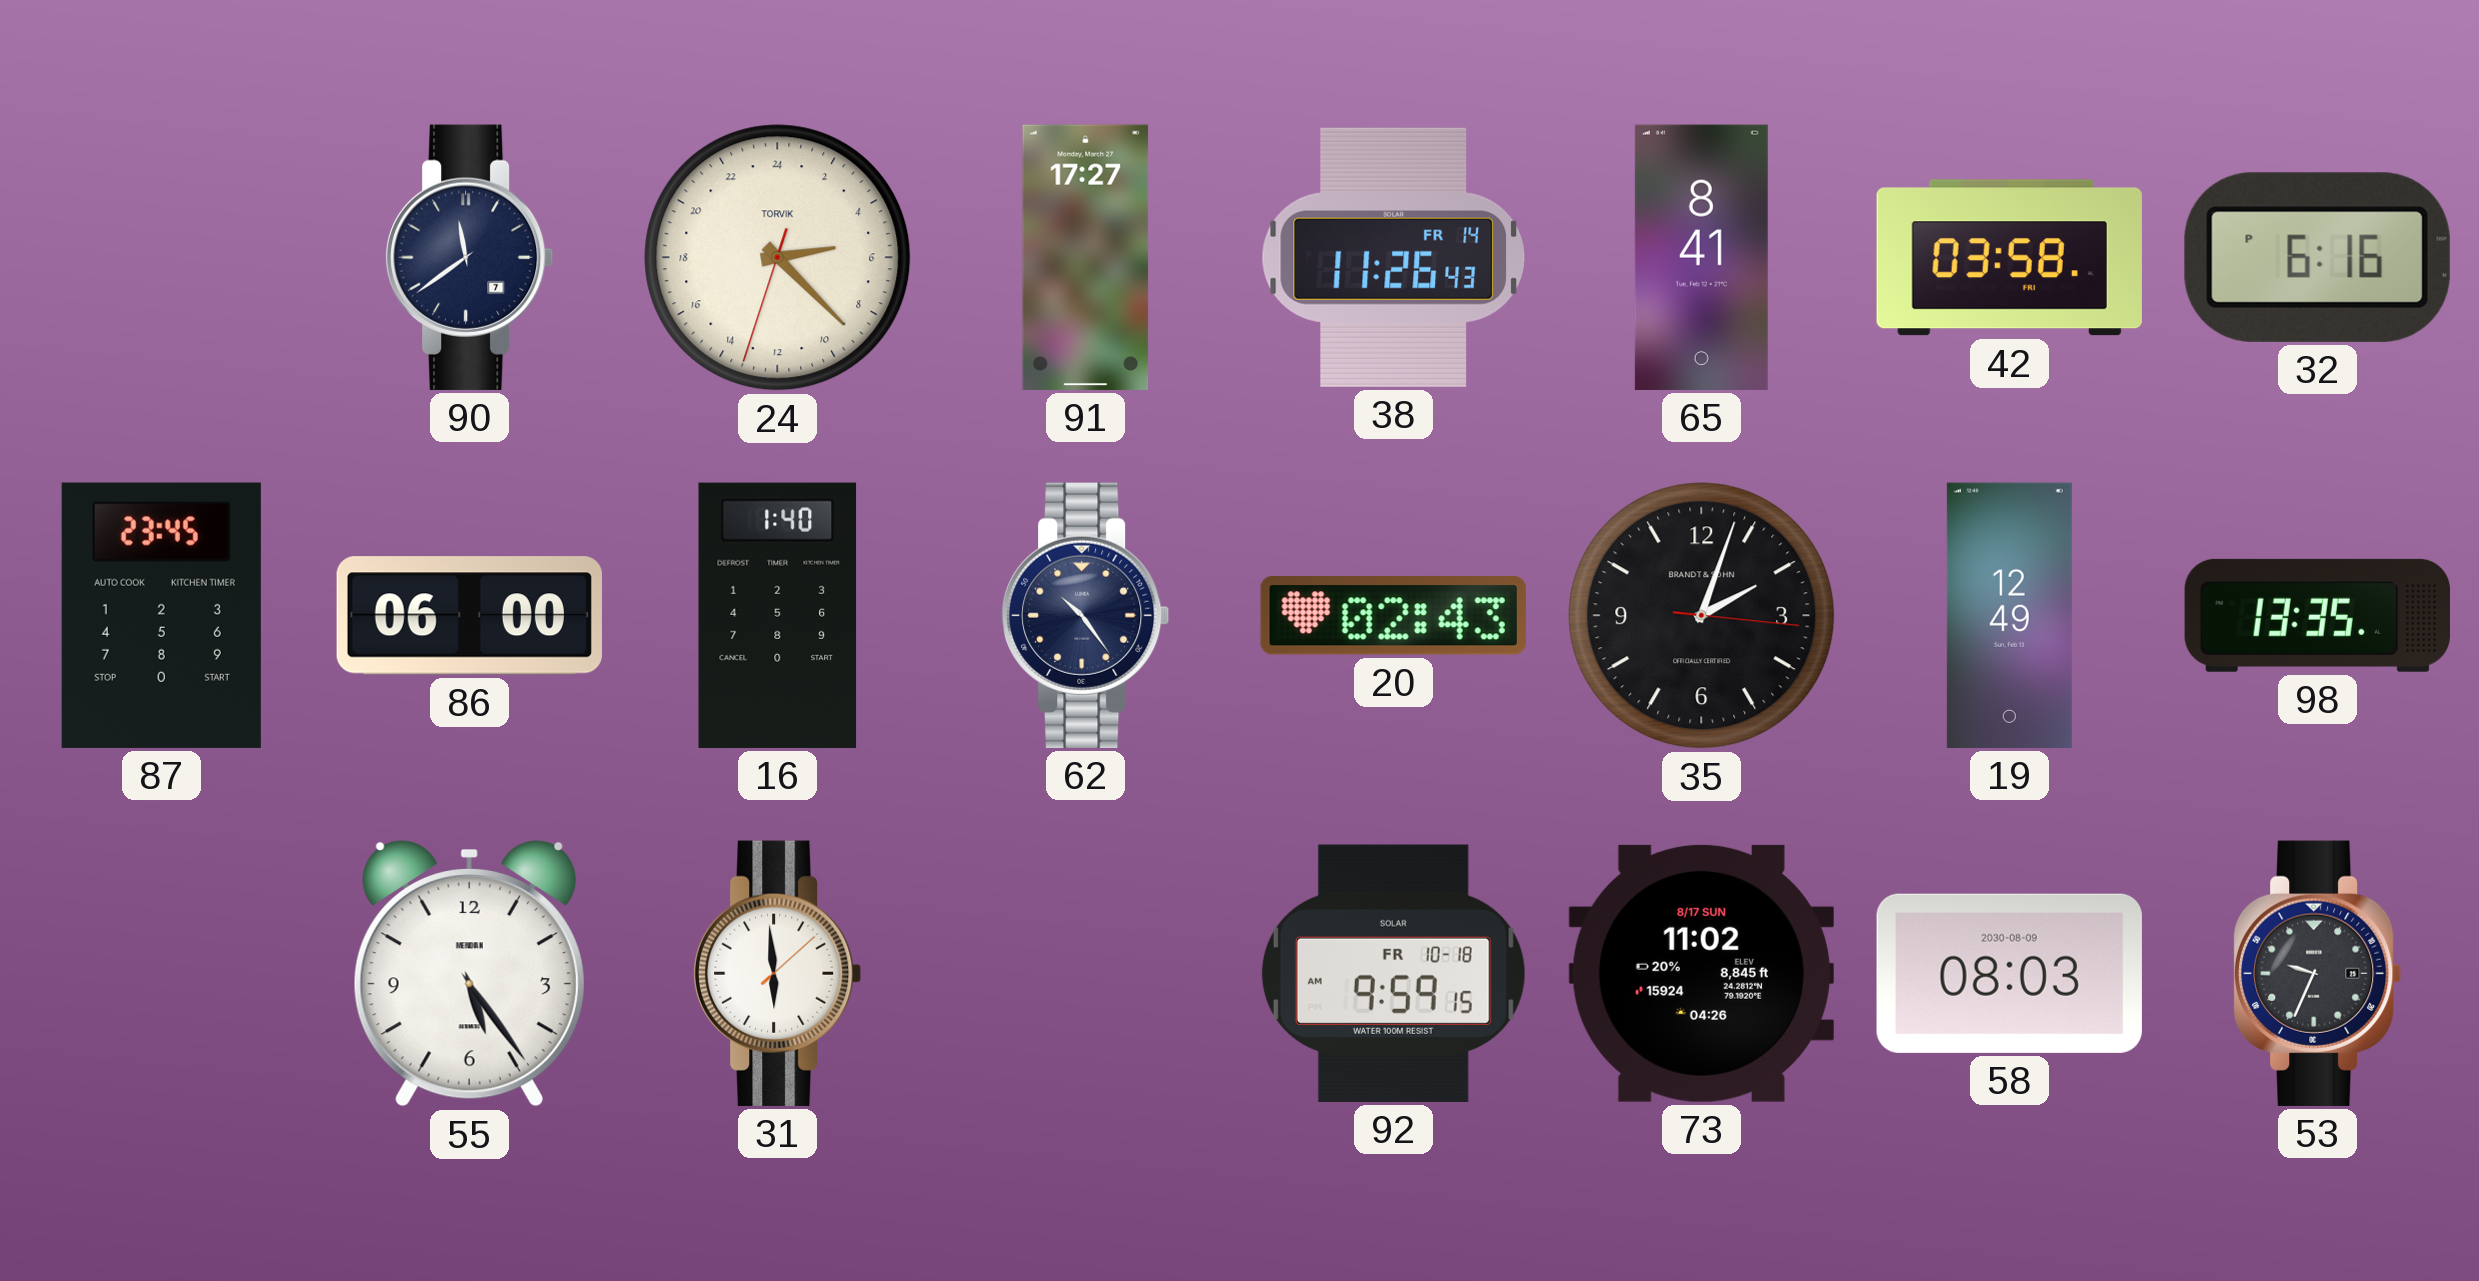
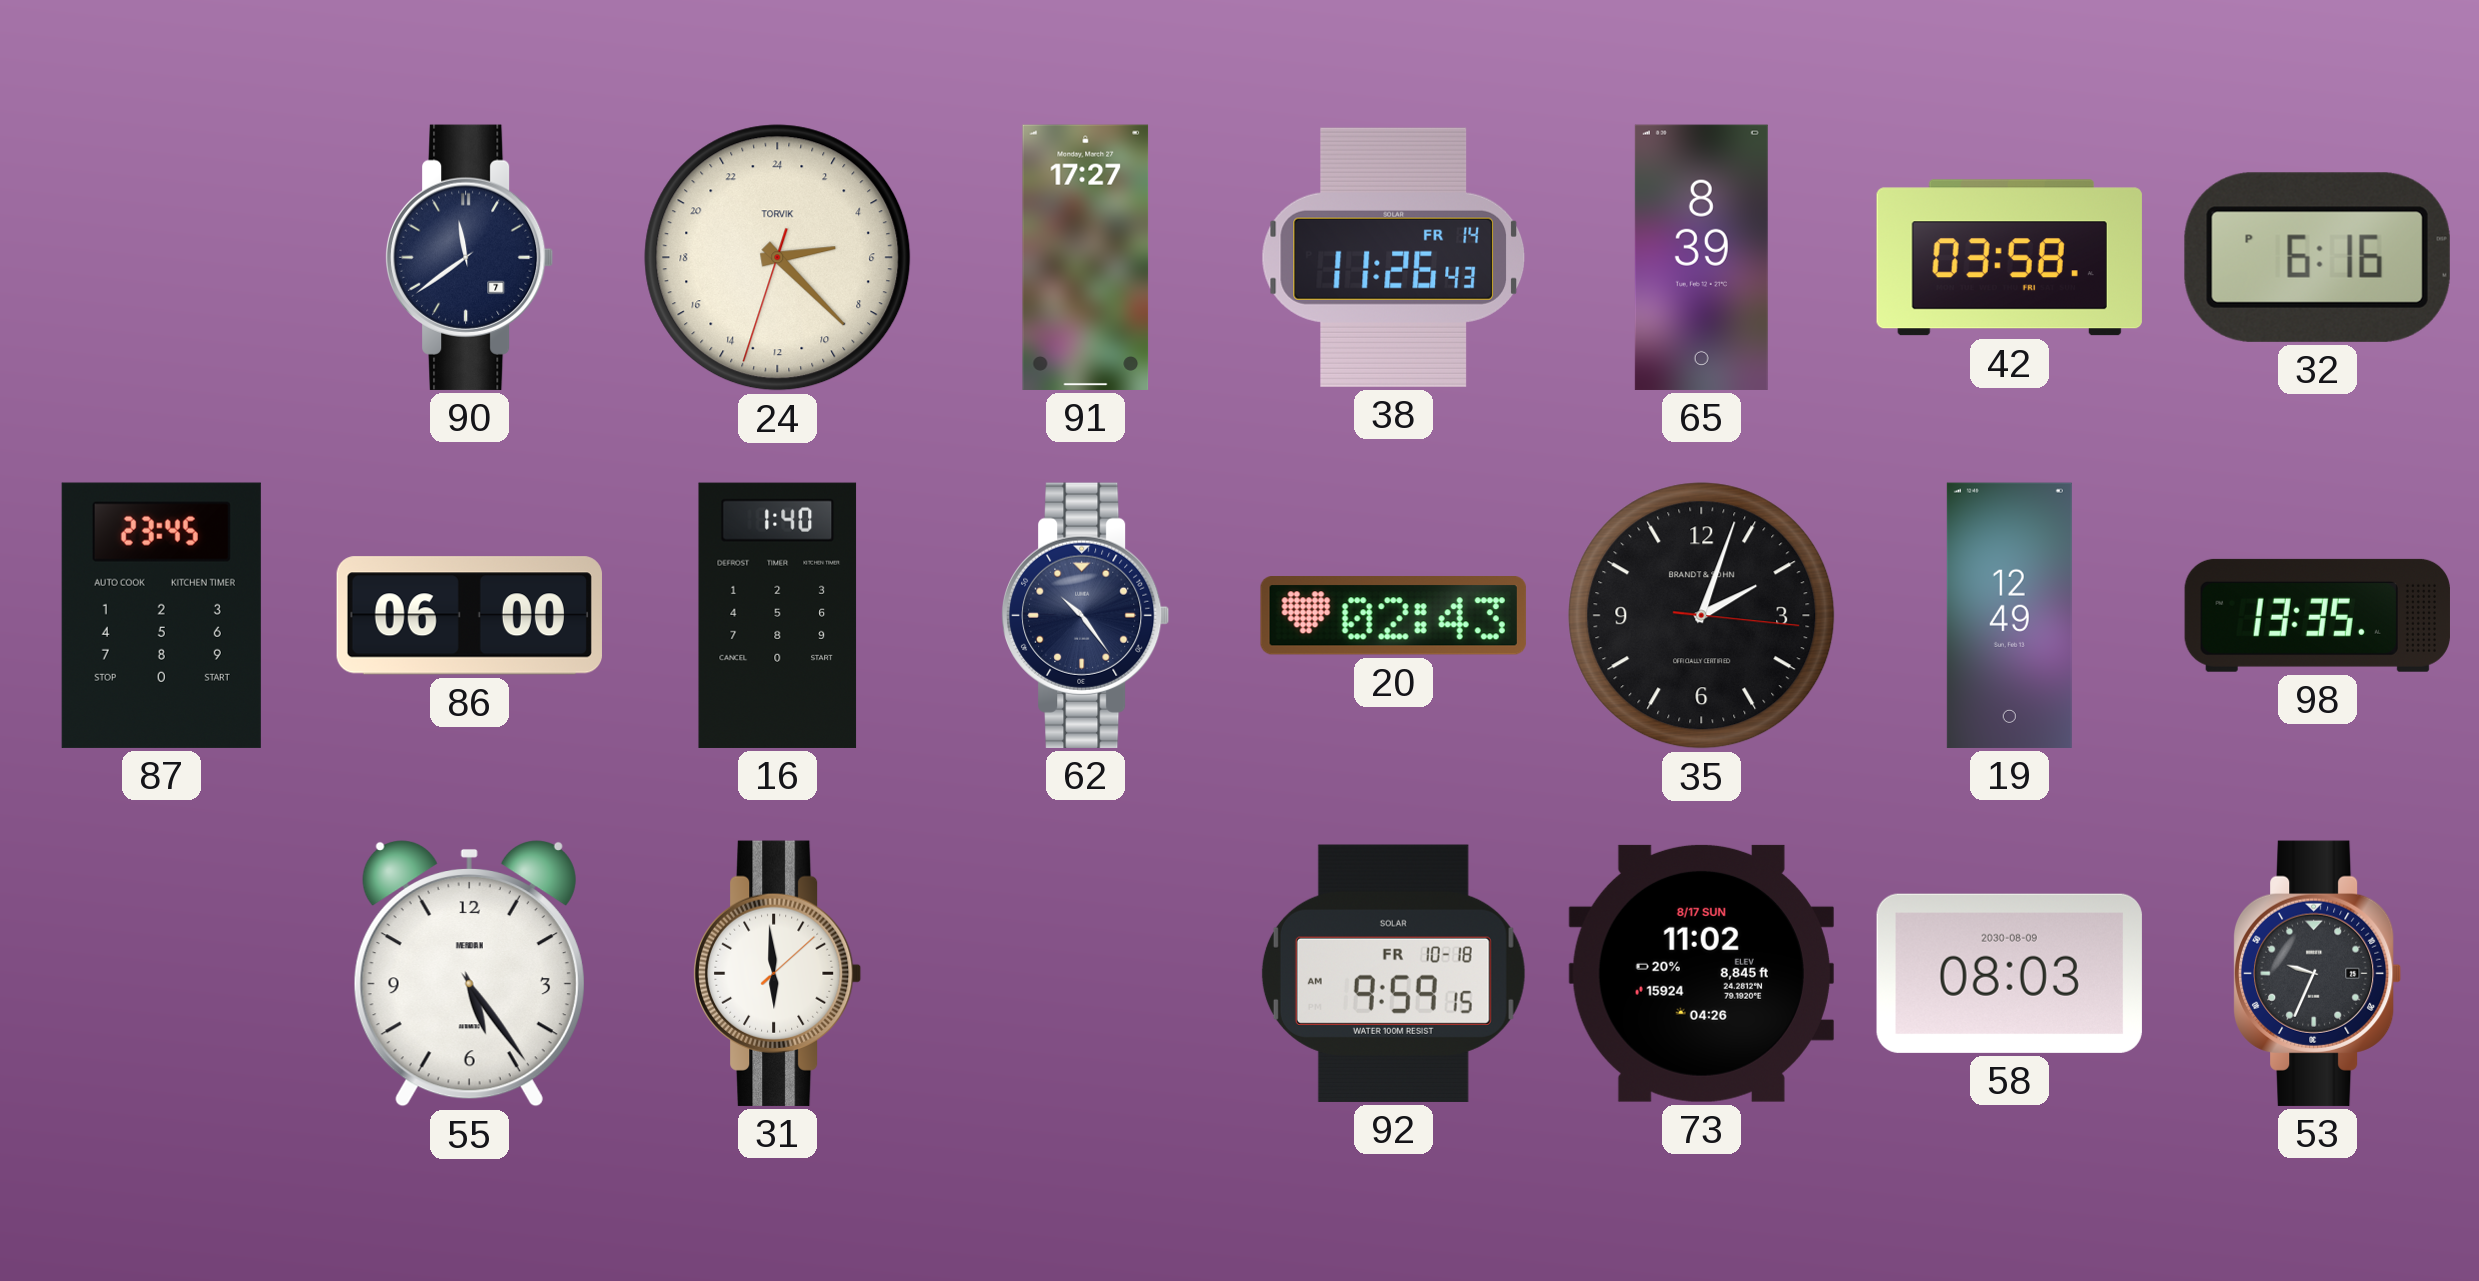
65: 8:41 -> 8:39
